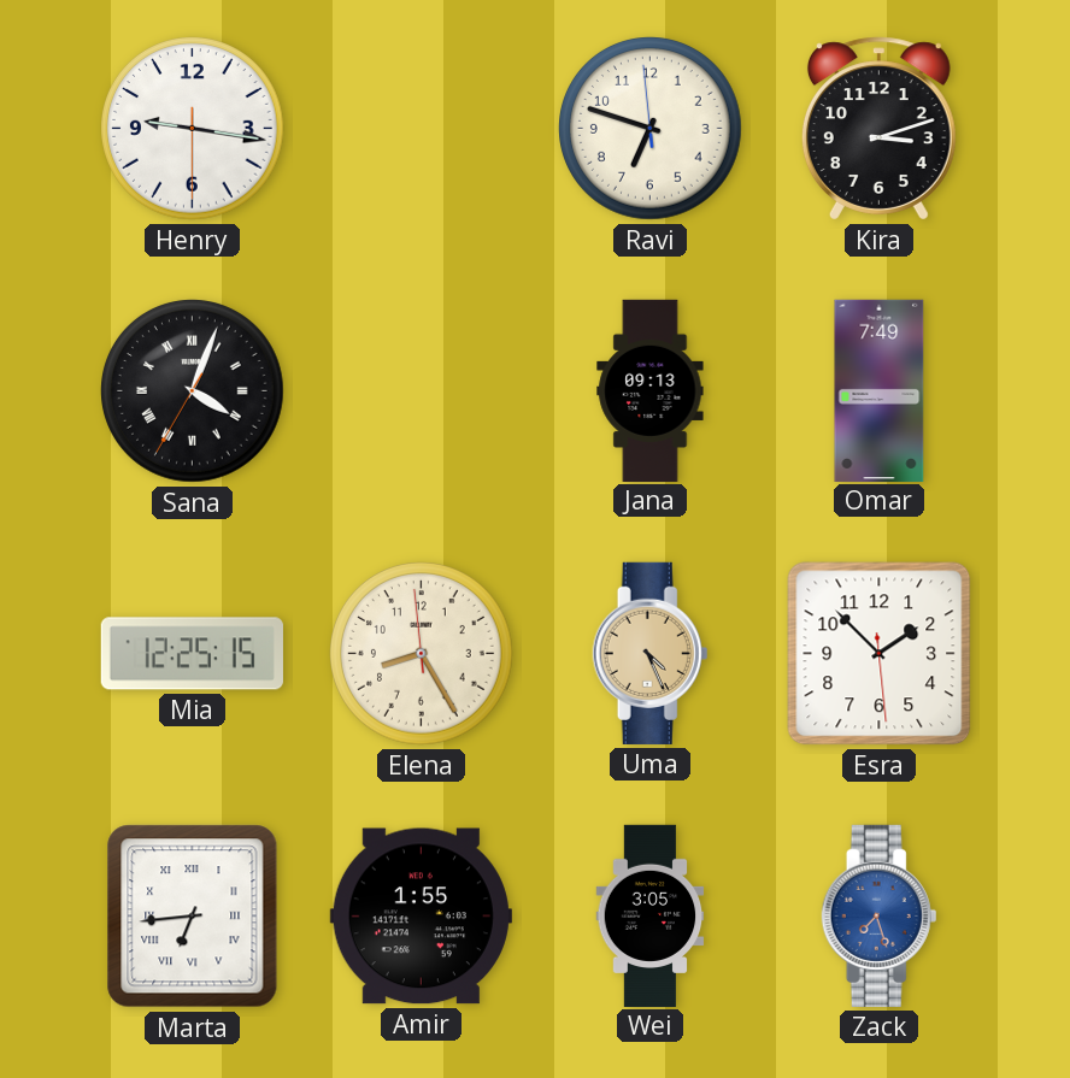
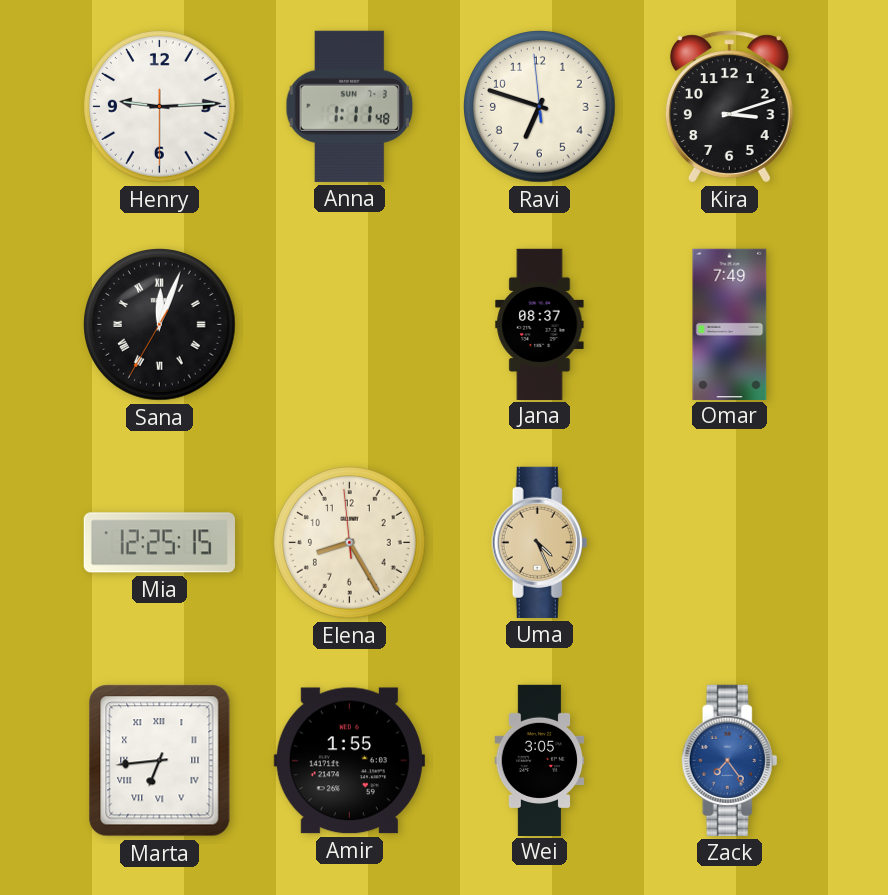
Henry: 9:16 -> 9:14
Anna: none -> 1:11
Sana: 4:03 -> 12:03
Jana: 09:13 -> 08:37
Esra: 1:52 -> none
Zack: 7:27 -> 7:24
